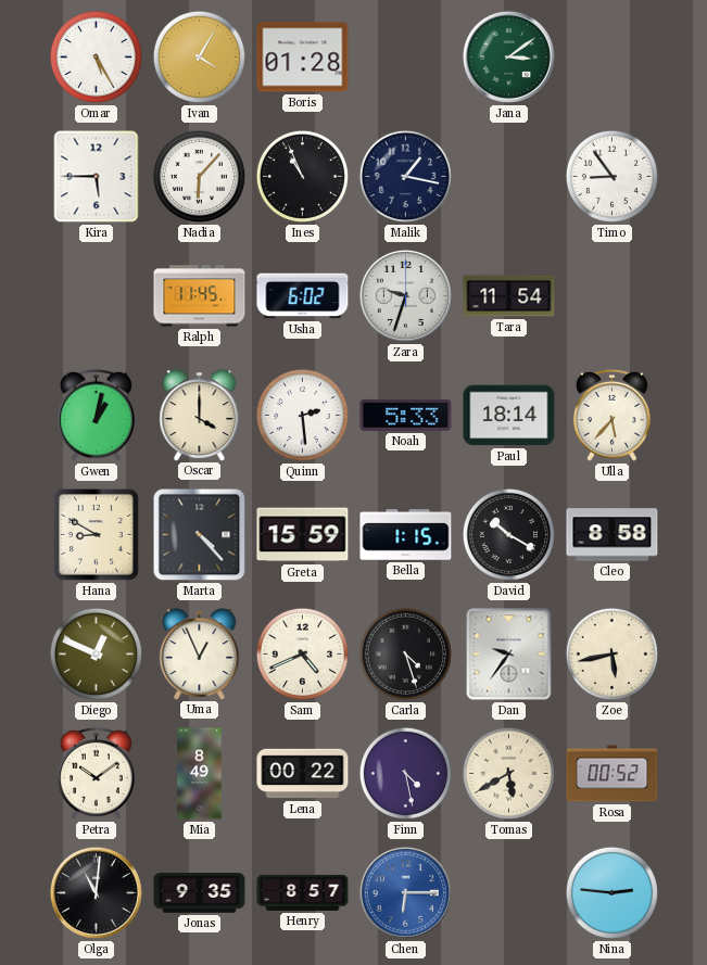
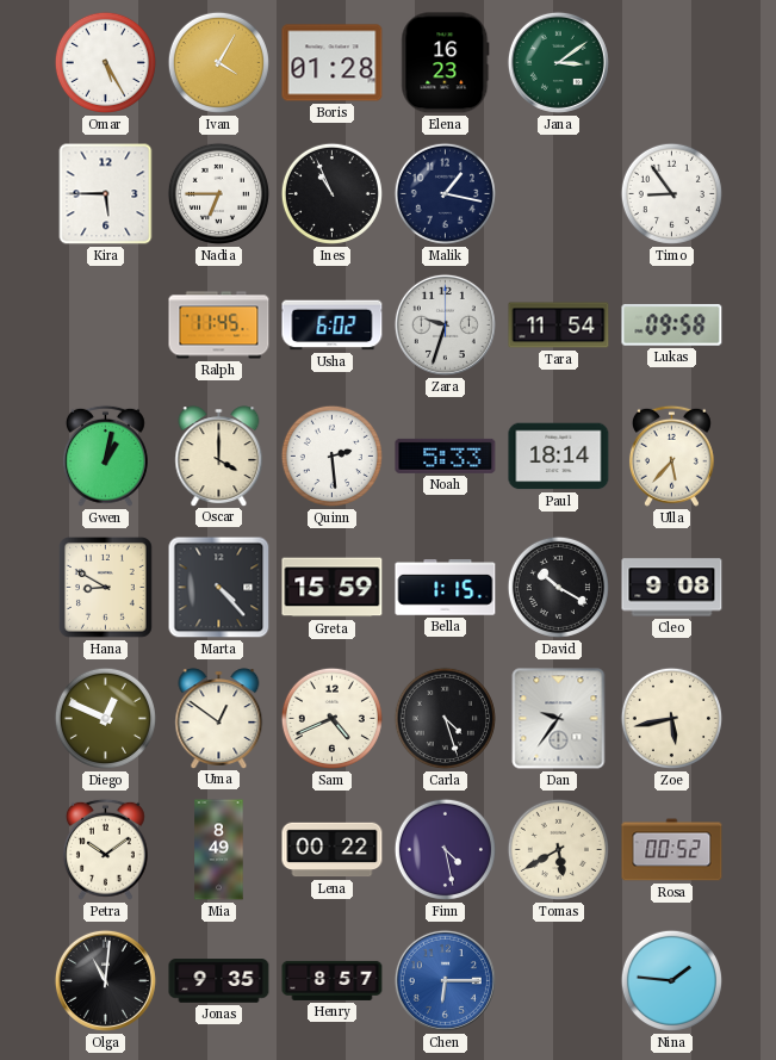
Elena: none -> 16:23
Nadia: 6:07 -> 6:45
Lukas: none -> 09:58
Cleo: 8:58 -> 9:08
Uma: 12:56 -> 12:51
Nina: 2:46 -> 1:46
